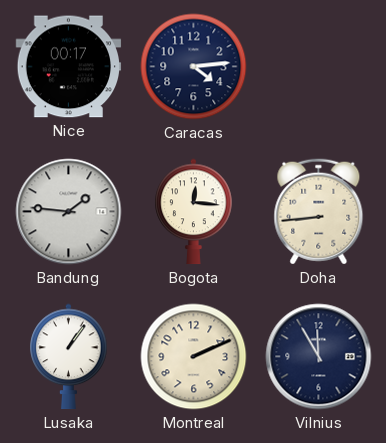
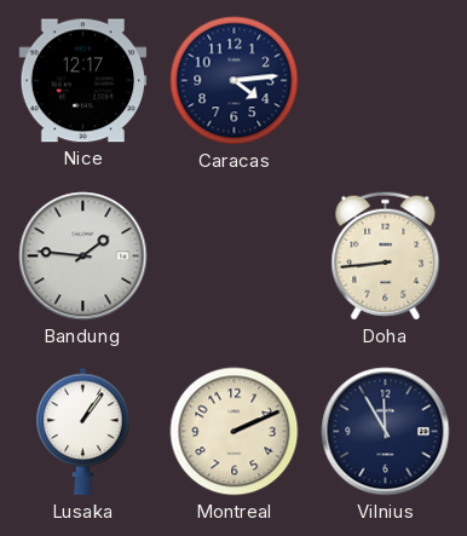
Nice: 00:17 -> 12:17
Bogota: 12:16 -> none
